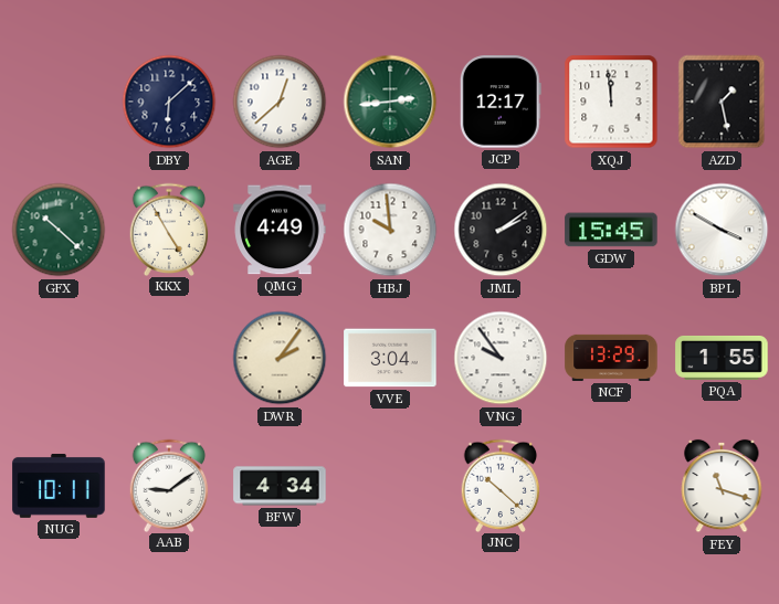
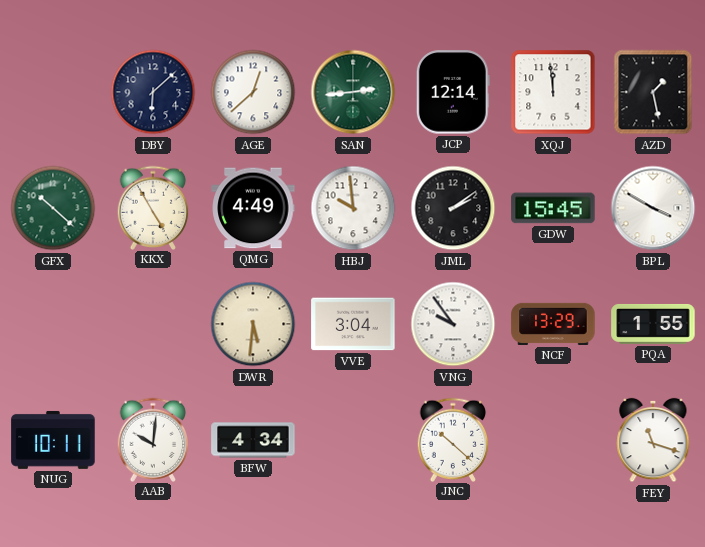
JCP: 12:17 -> 12:14
DWR: 2:06 -> 5:31
AAB: 9:09 -> 10:01
